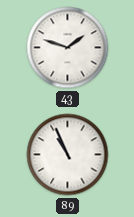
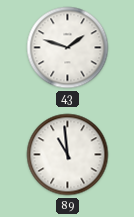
89: 10:56 -> 10:59
